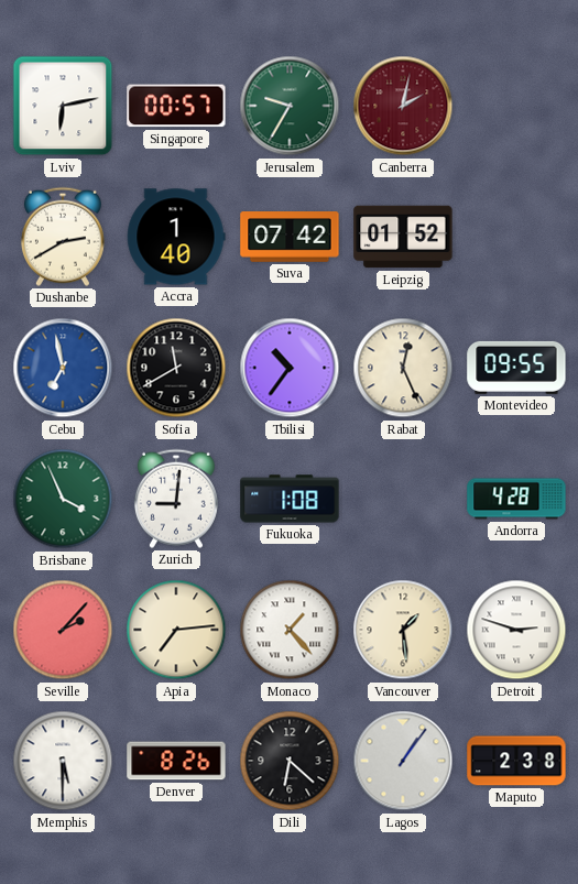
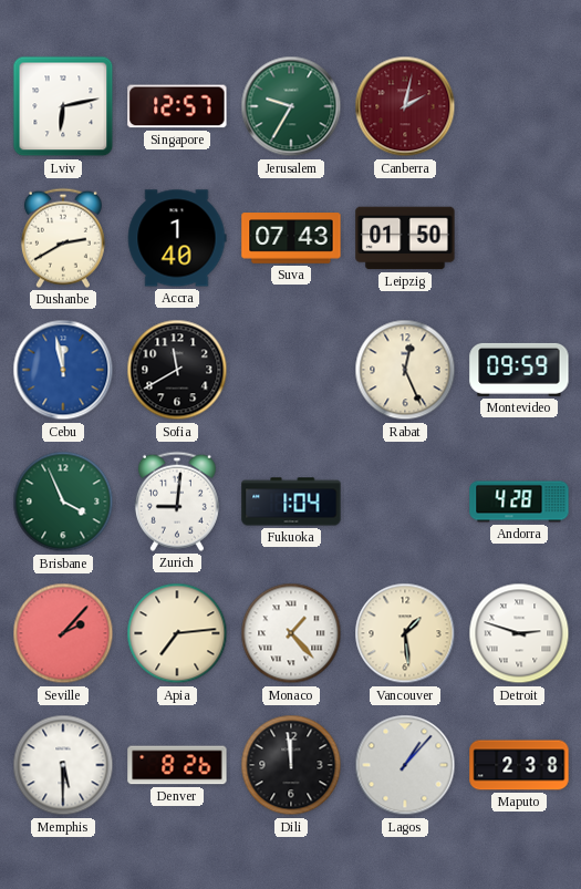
Singapore: 00:57 -> 12:57
Suva: 07:42 -> 07:43
Leipzig: 01:52 -> 01:50
Cebu: 6:58 -> 11:58
Tbilisi: 10:36 -> none
Montevideo: 09:55 -> 09:59
Fukuoka: 1:08 -> 1:04
Dili: 6:22 -> 11:59
Lagos: 1:06 -> 1:07
